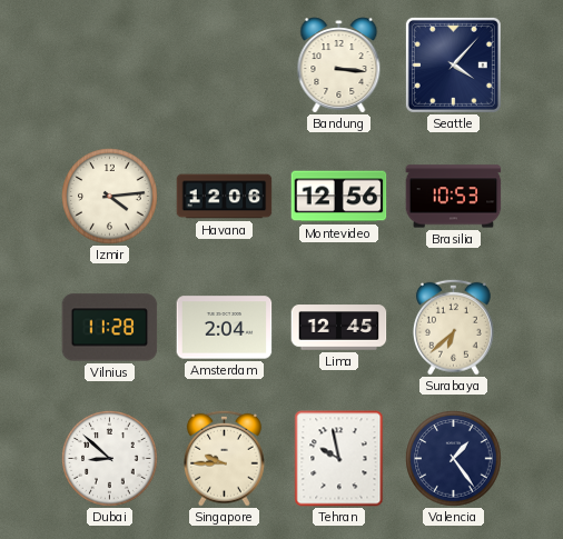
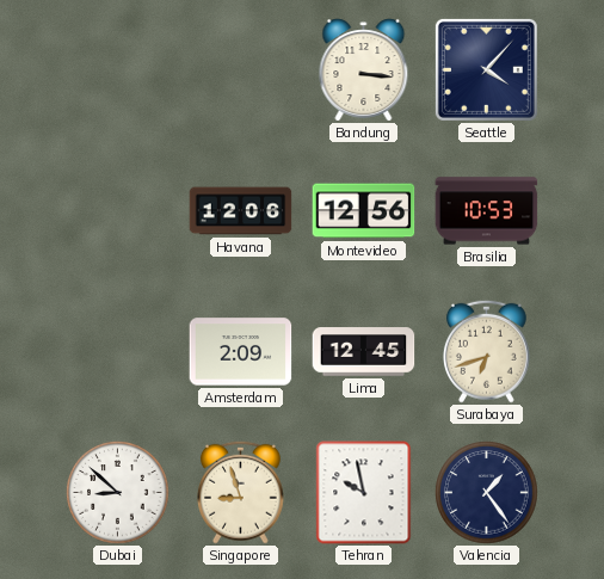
Izmir: 4:14 -> none
Vilnius: 11:28 -> none
Amsterdam: 2:04 -> 2:09
Surabaya: 6:38 -> 6:42
Singapore: 9:45 -> 8:57
